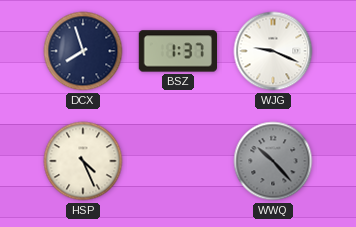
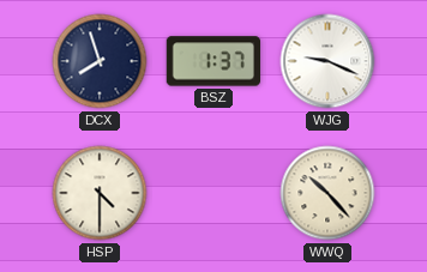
HSP: 4:26 -> 4:30
WWQ dial: grey -> cream
